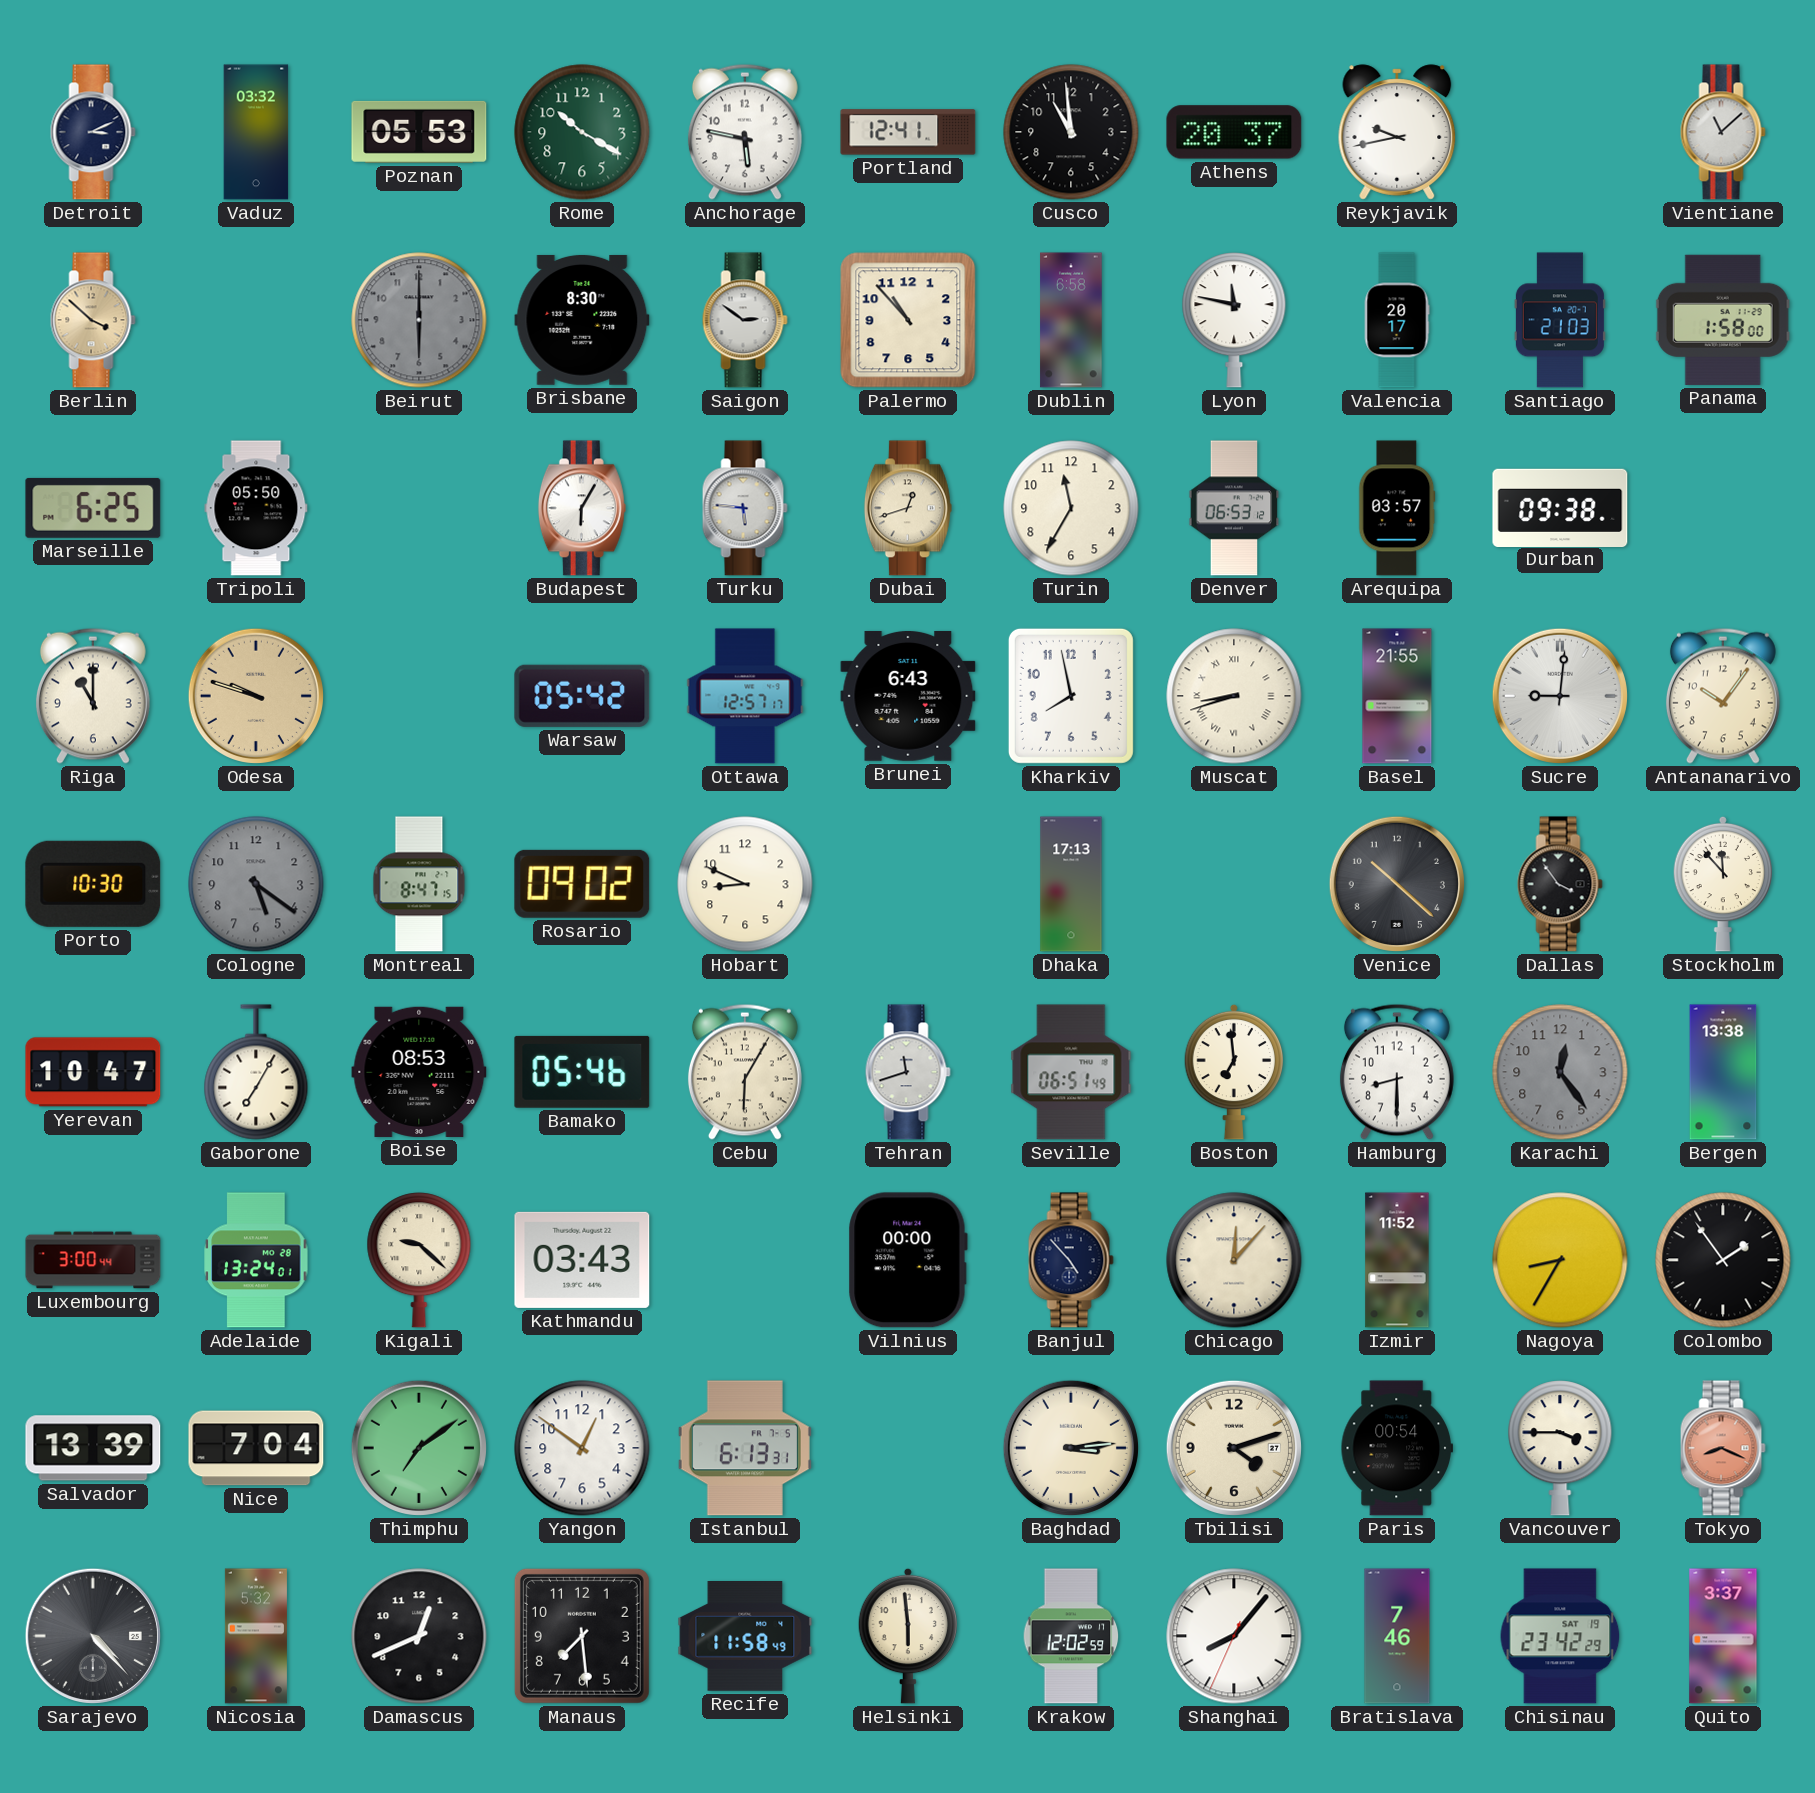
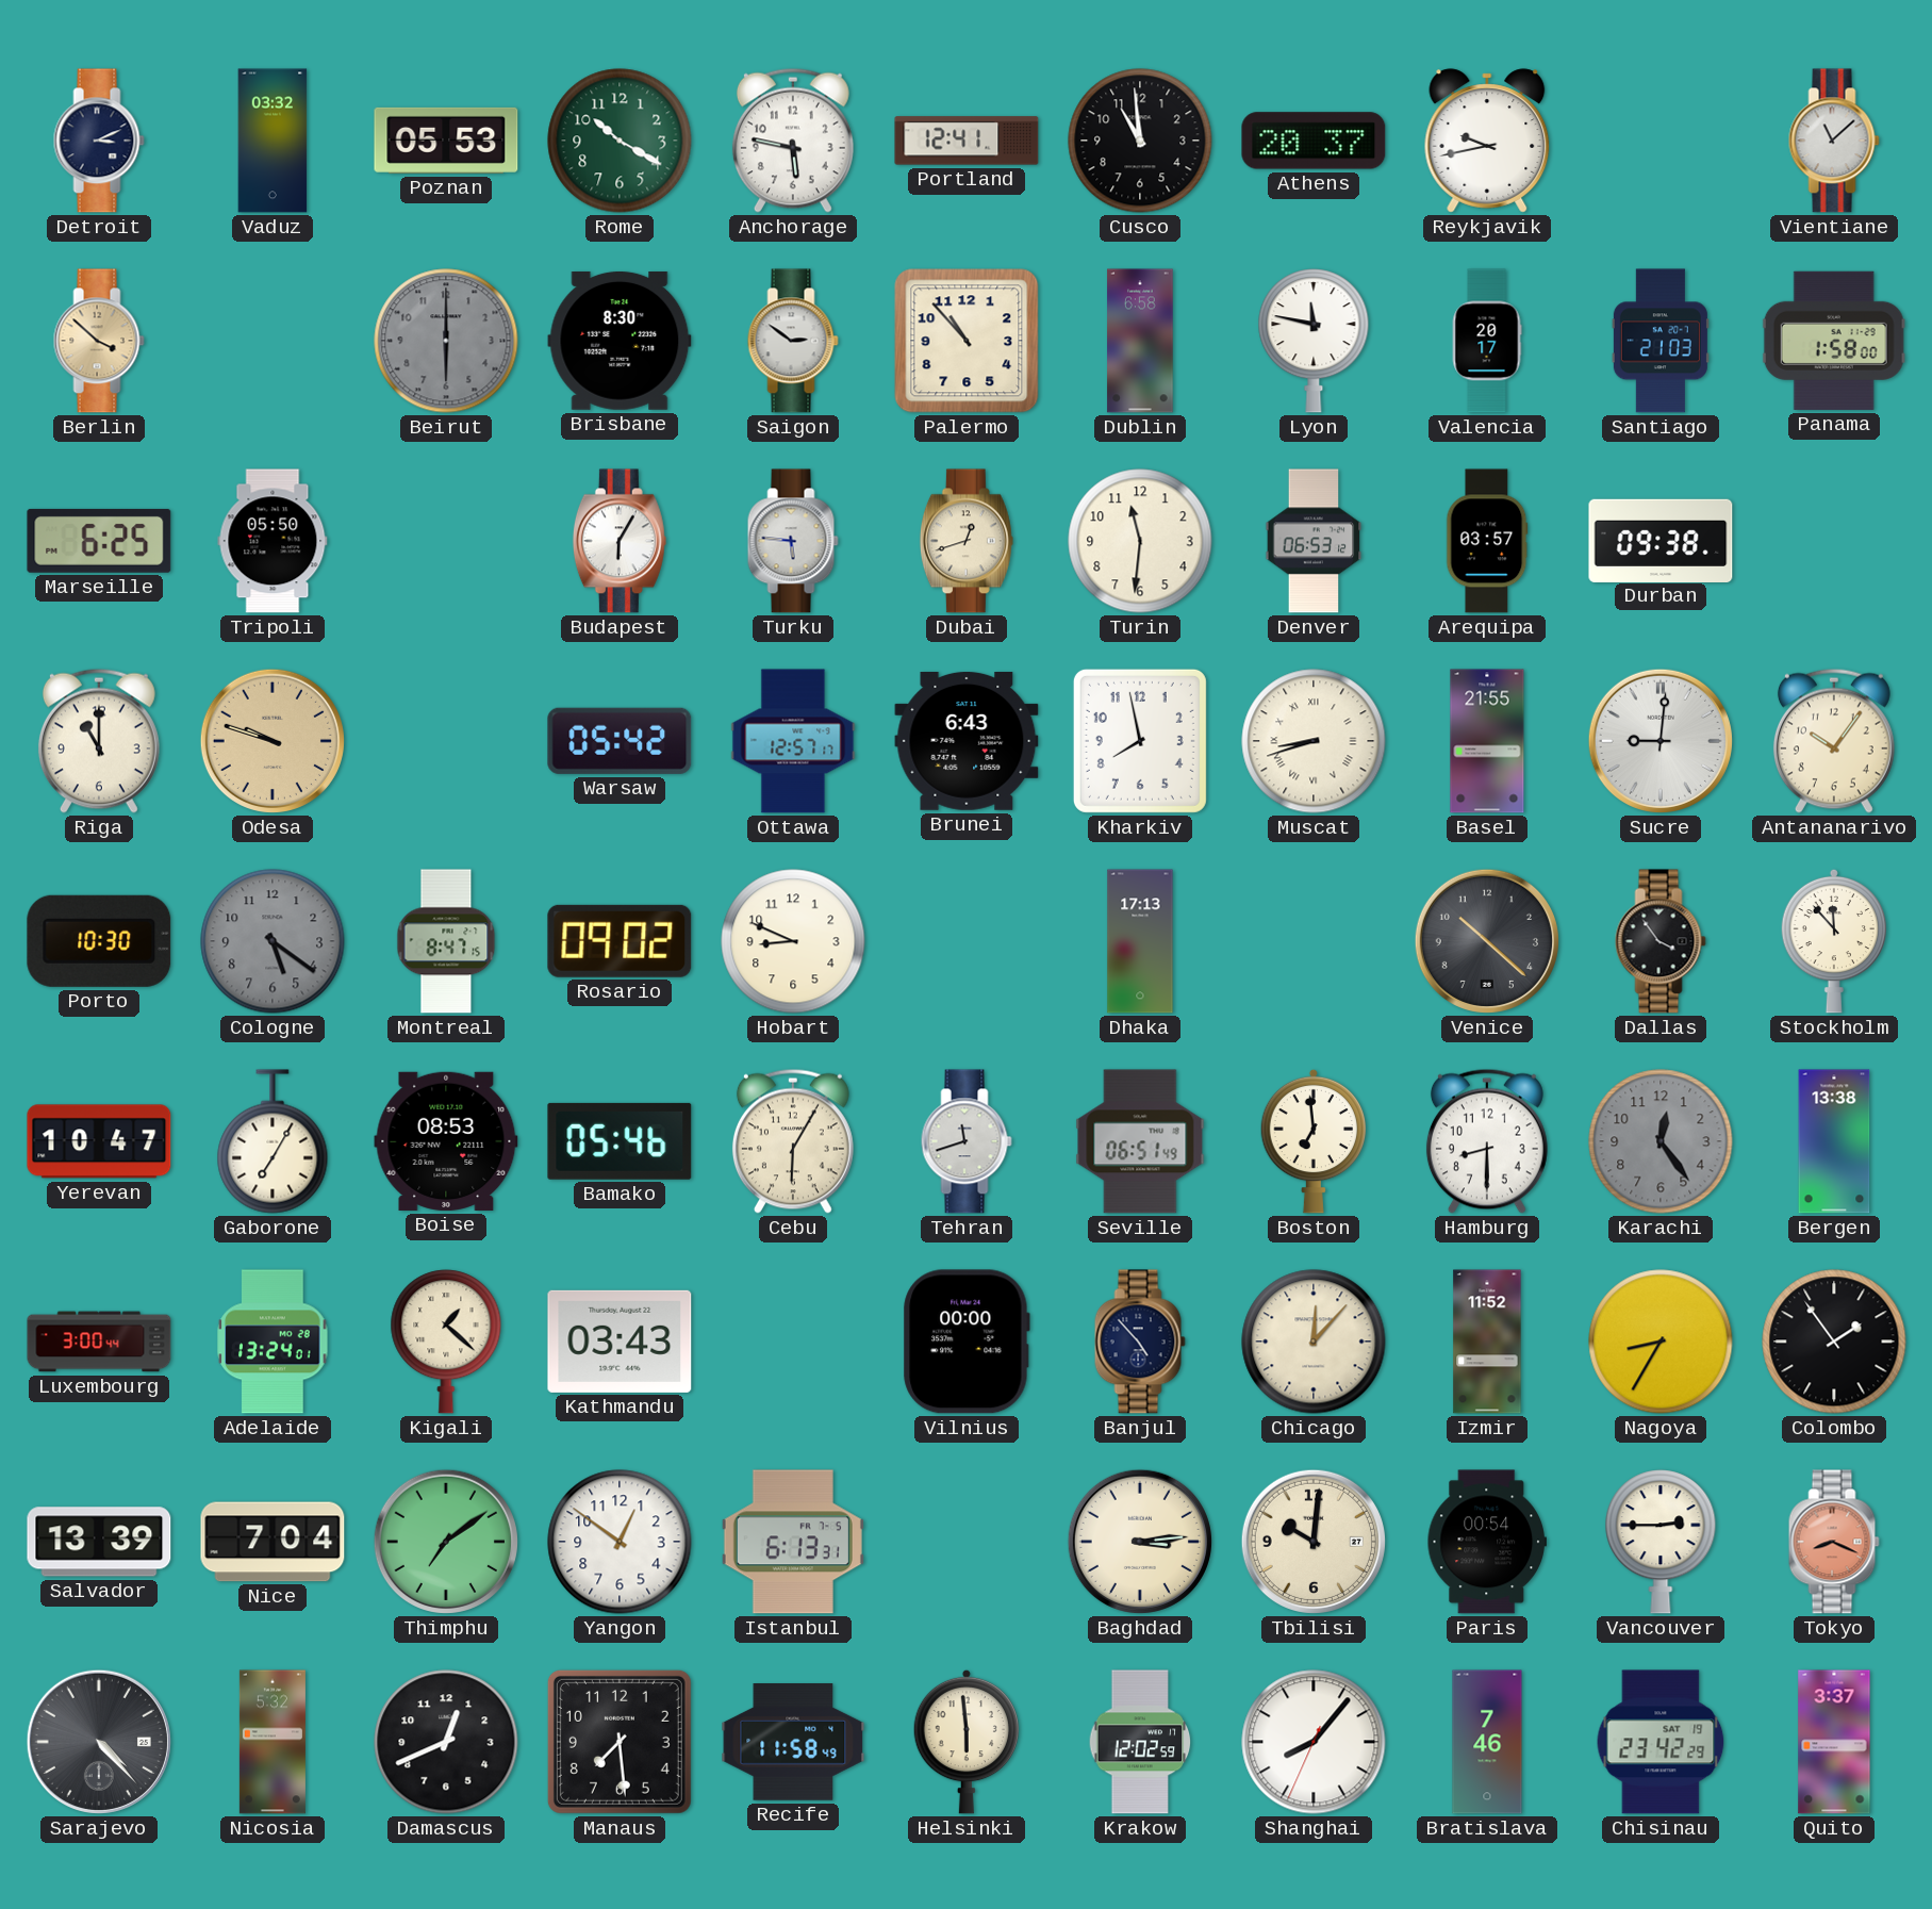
Turin: 11:35 -> 11:31
Kigali: 9:22 -> 1:22
Tbilisi: 4:12 -> 10:01
Vancouver: 3:45 -> 2:45
